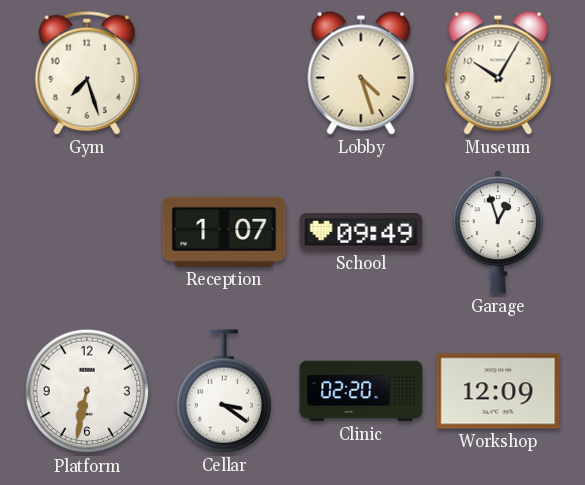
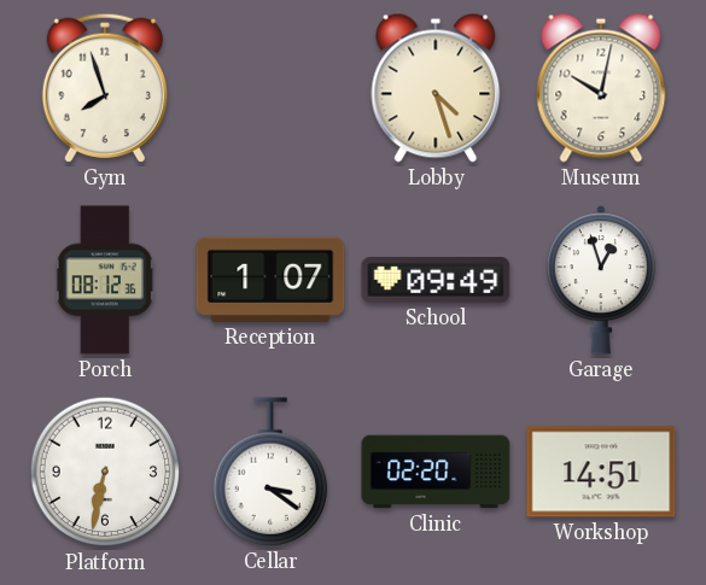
Gym: 7:27 -> 7:57
Museum: 10:05 -> 10:02
Porch: none -> 08:12
Workshop: 12:09 -> 14:51
